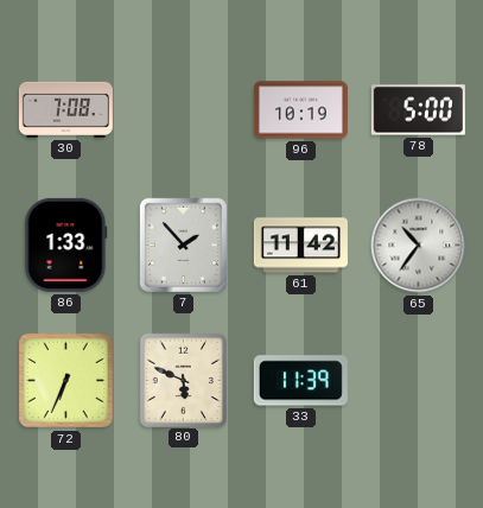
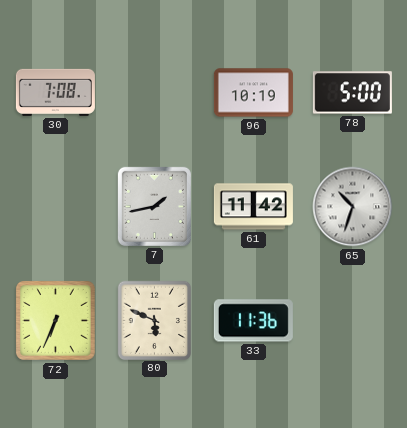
86: 1:33 -> none
7: 1:53 -> 1:43
65: 10:36 -> 10:33
33: 11:39 -> 11:36
